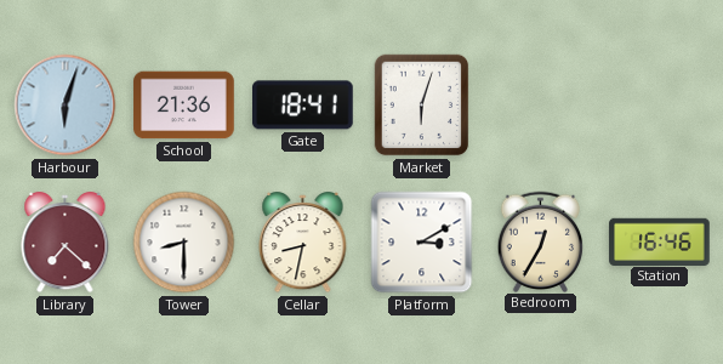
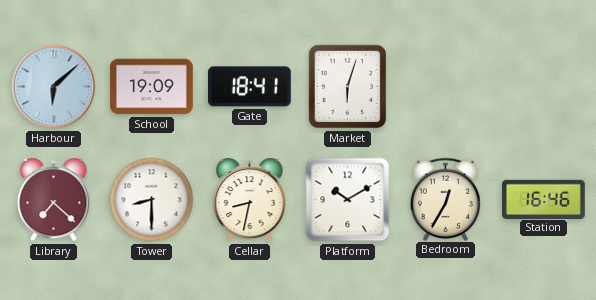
Harbour: 6:03 -> 6:08
School: 21:36 -> 19:09
Platform: 3:10 -> 10:10
